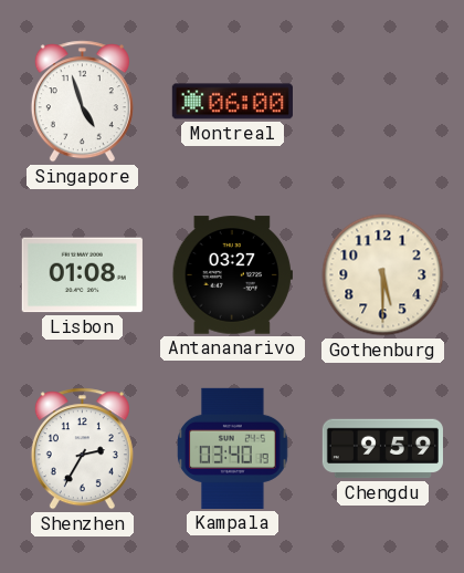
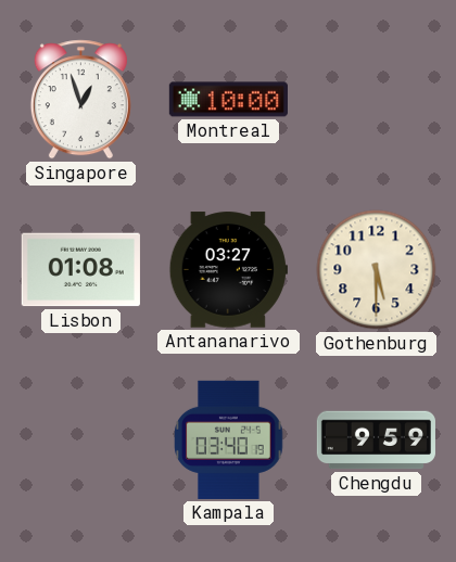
Singapore: 4:57 -> 12:57
Montreal: 06:00 -> 10:00
Shenzhen: 2:35 -> none
